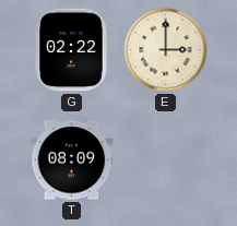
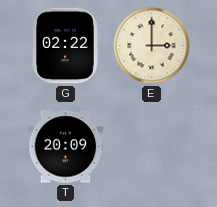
T: 08:09 -> 20:09
